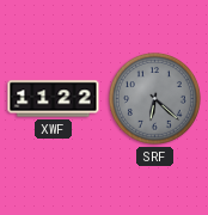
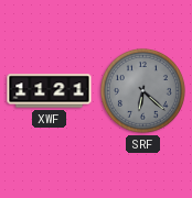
XWF: 11:22 -> 11:21
